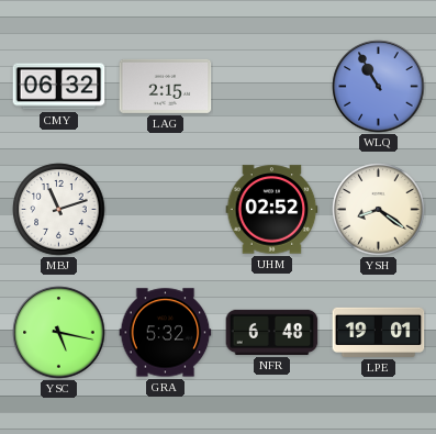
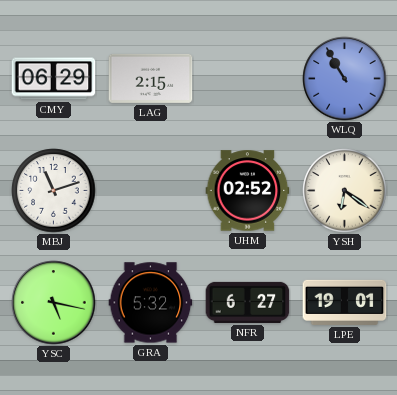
CMY: 06:32 -> 06:29
YSH: 8:21 -> 6:21
NFR: 6:48 -> 6:27
